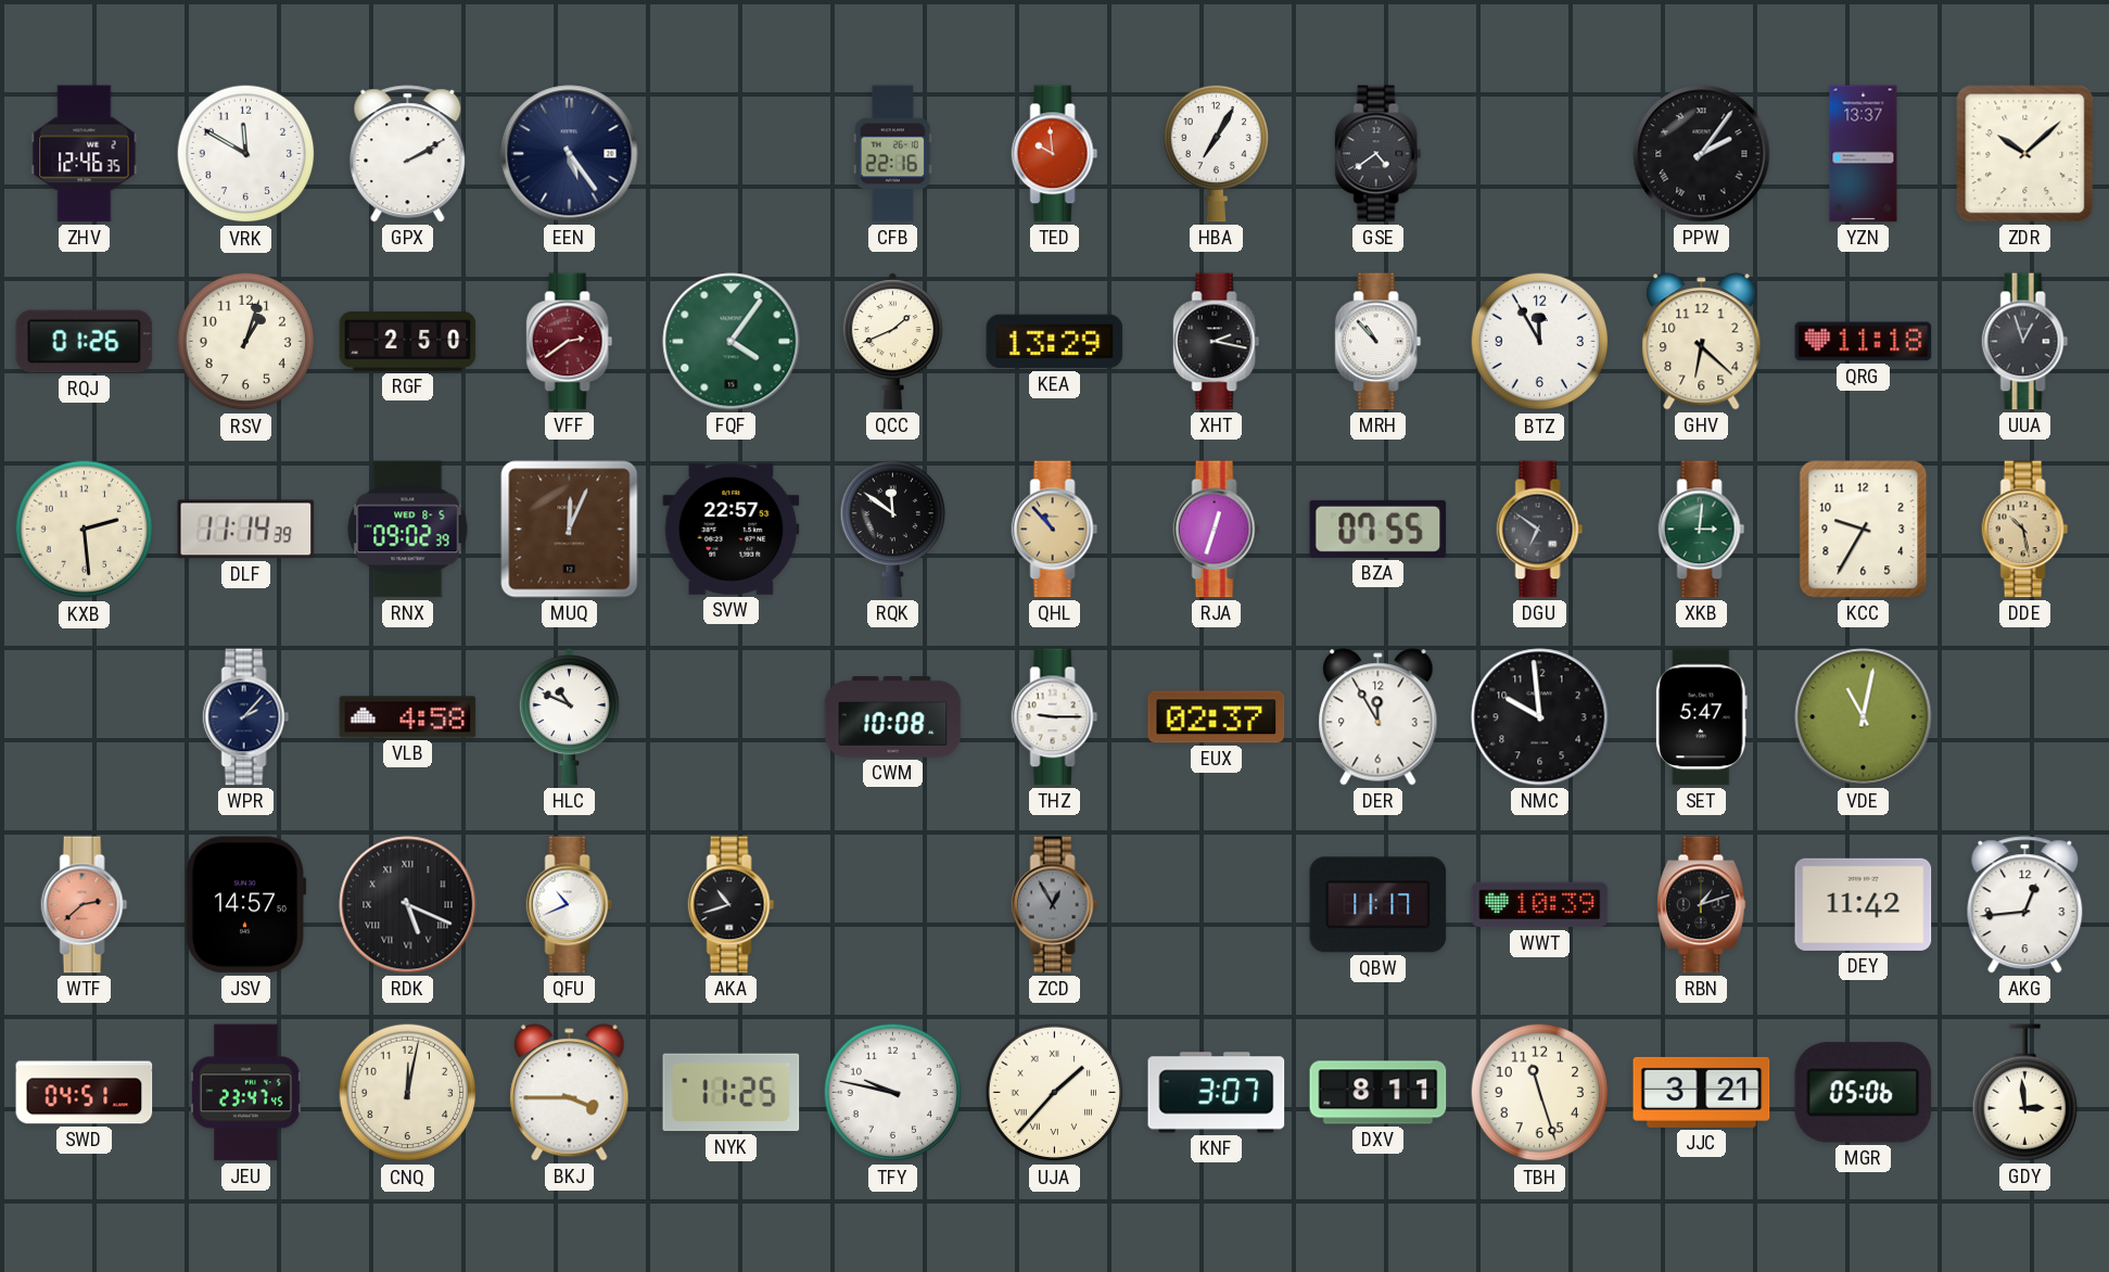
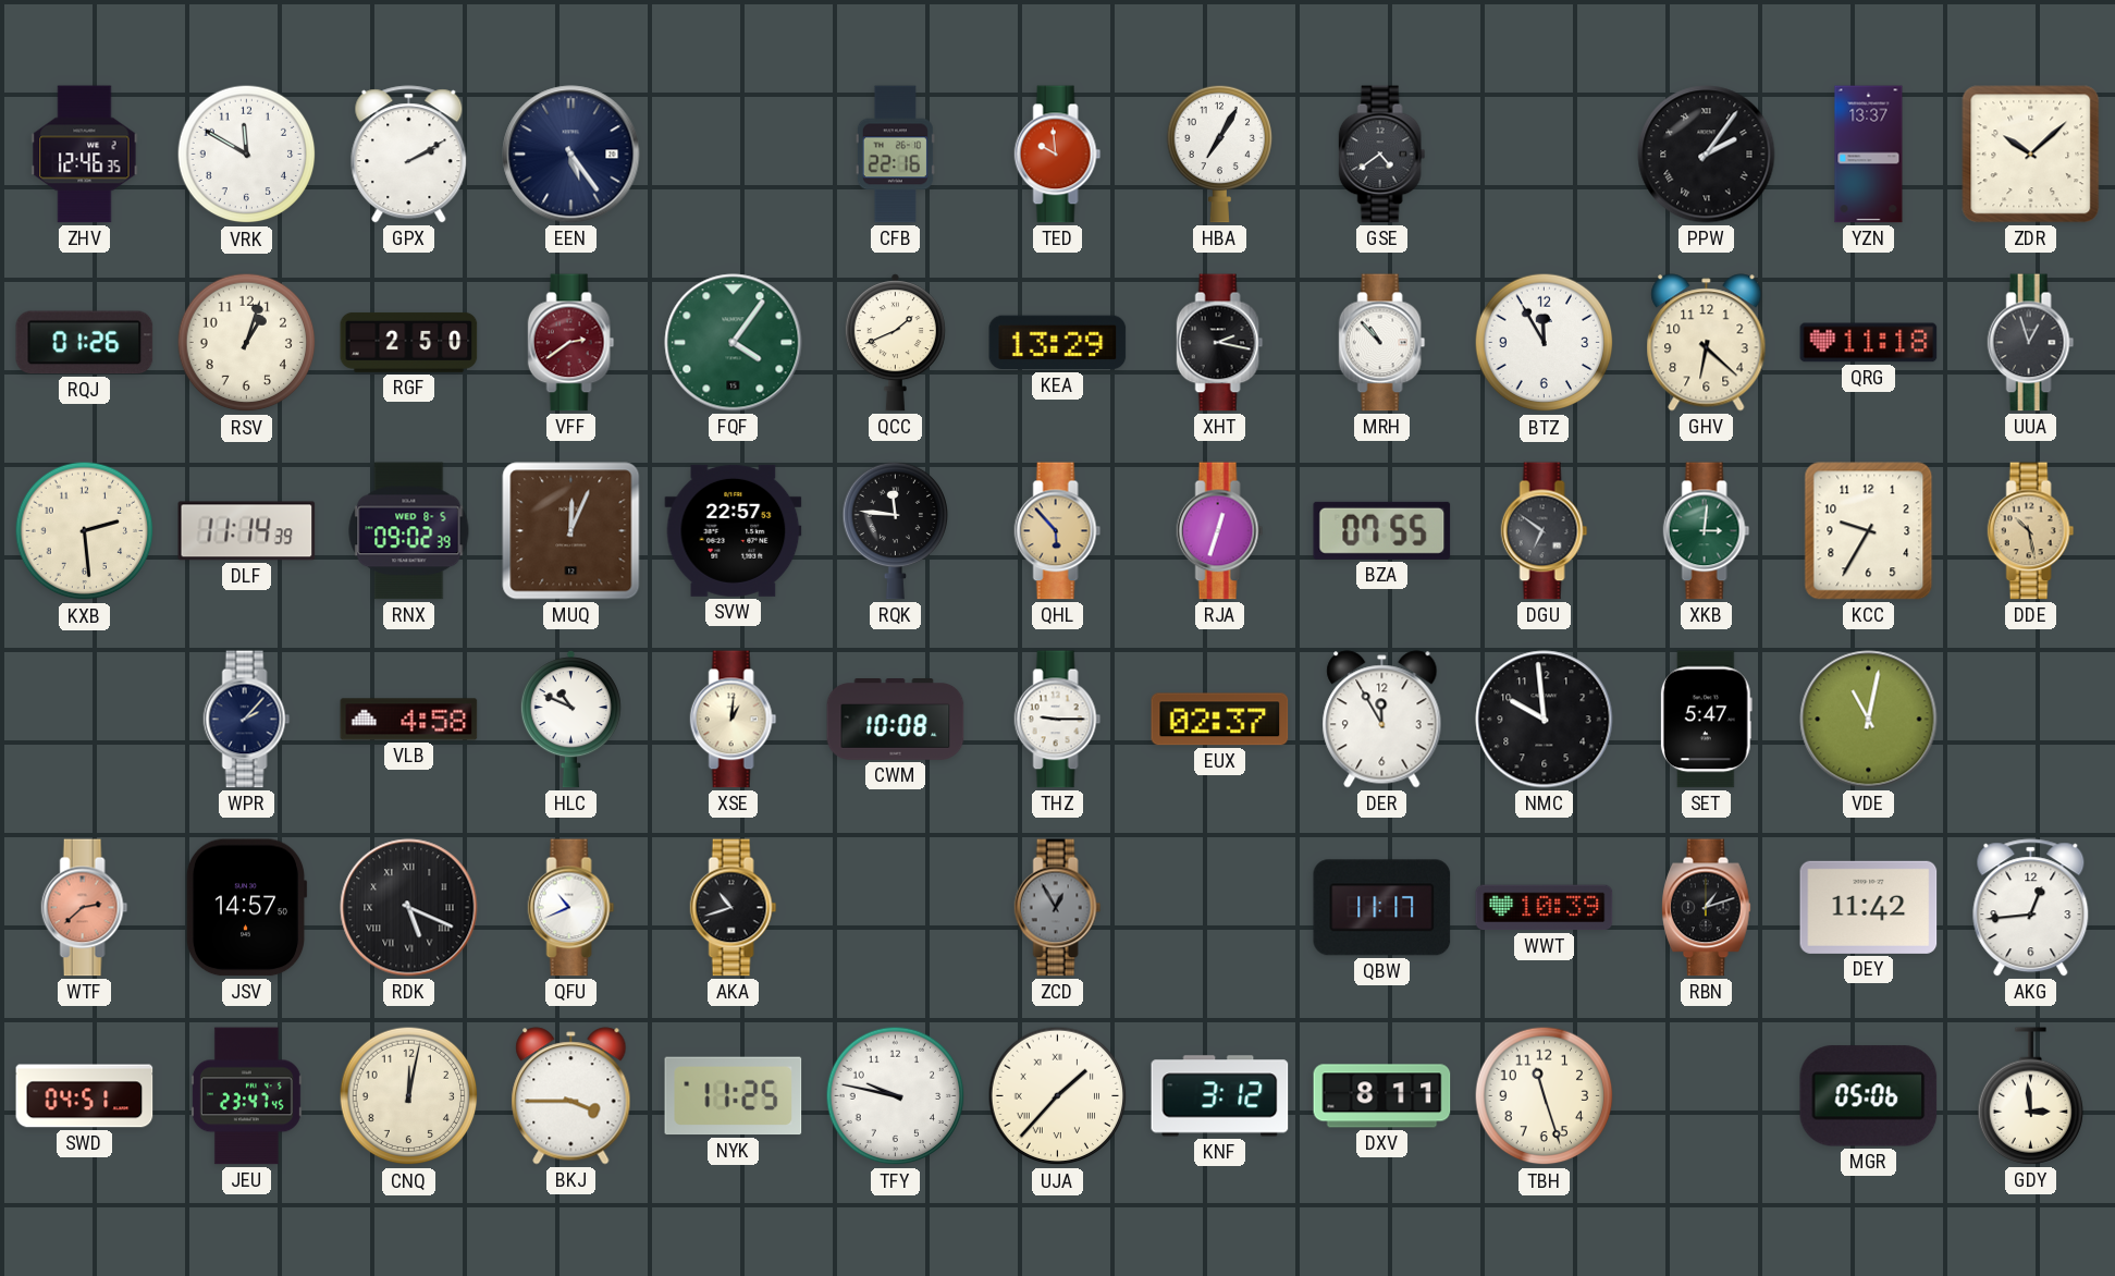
RQK: 11:51 -> 11:46
QHL: 10:53 -> 5:53
XSE: none -> 1:01
KNF: 3:07 -> 3:12
JJC: 3:21 -> none
